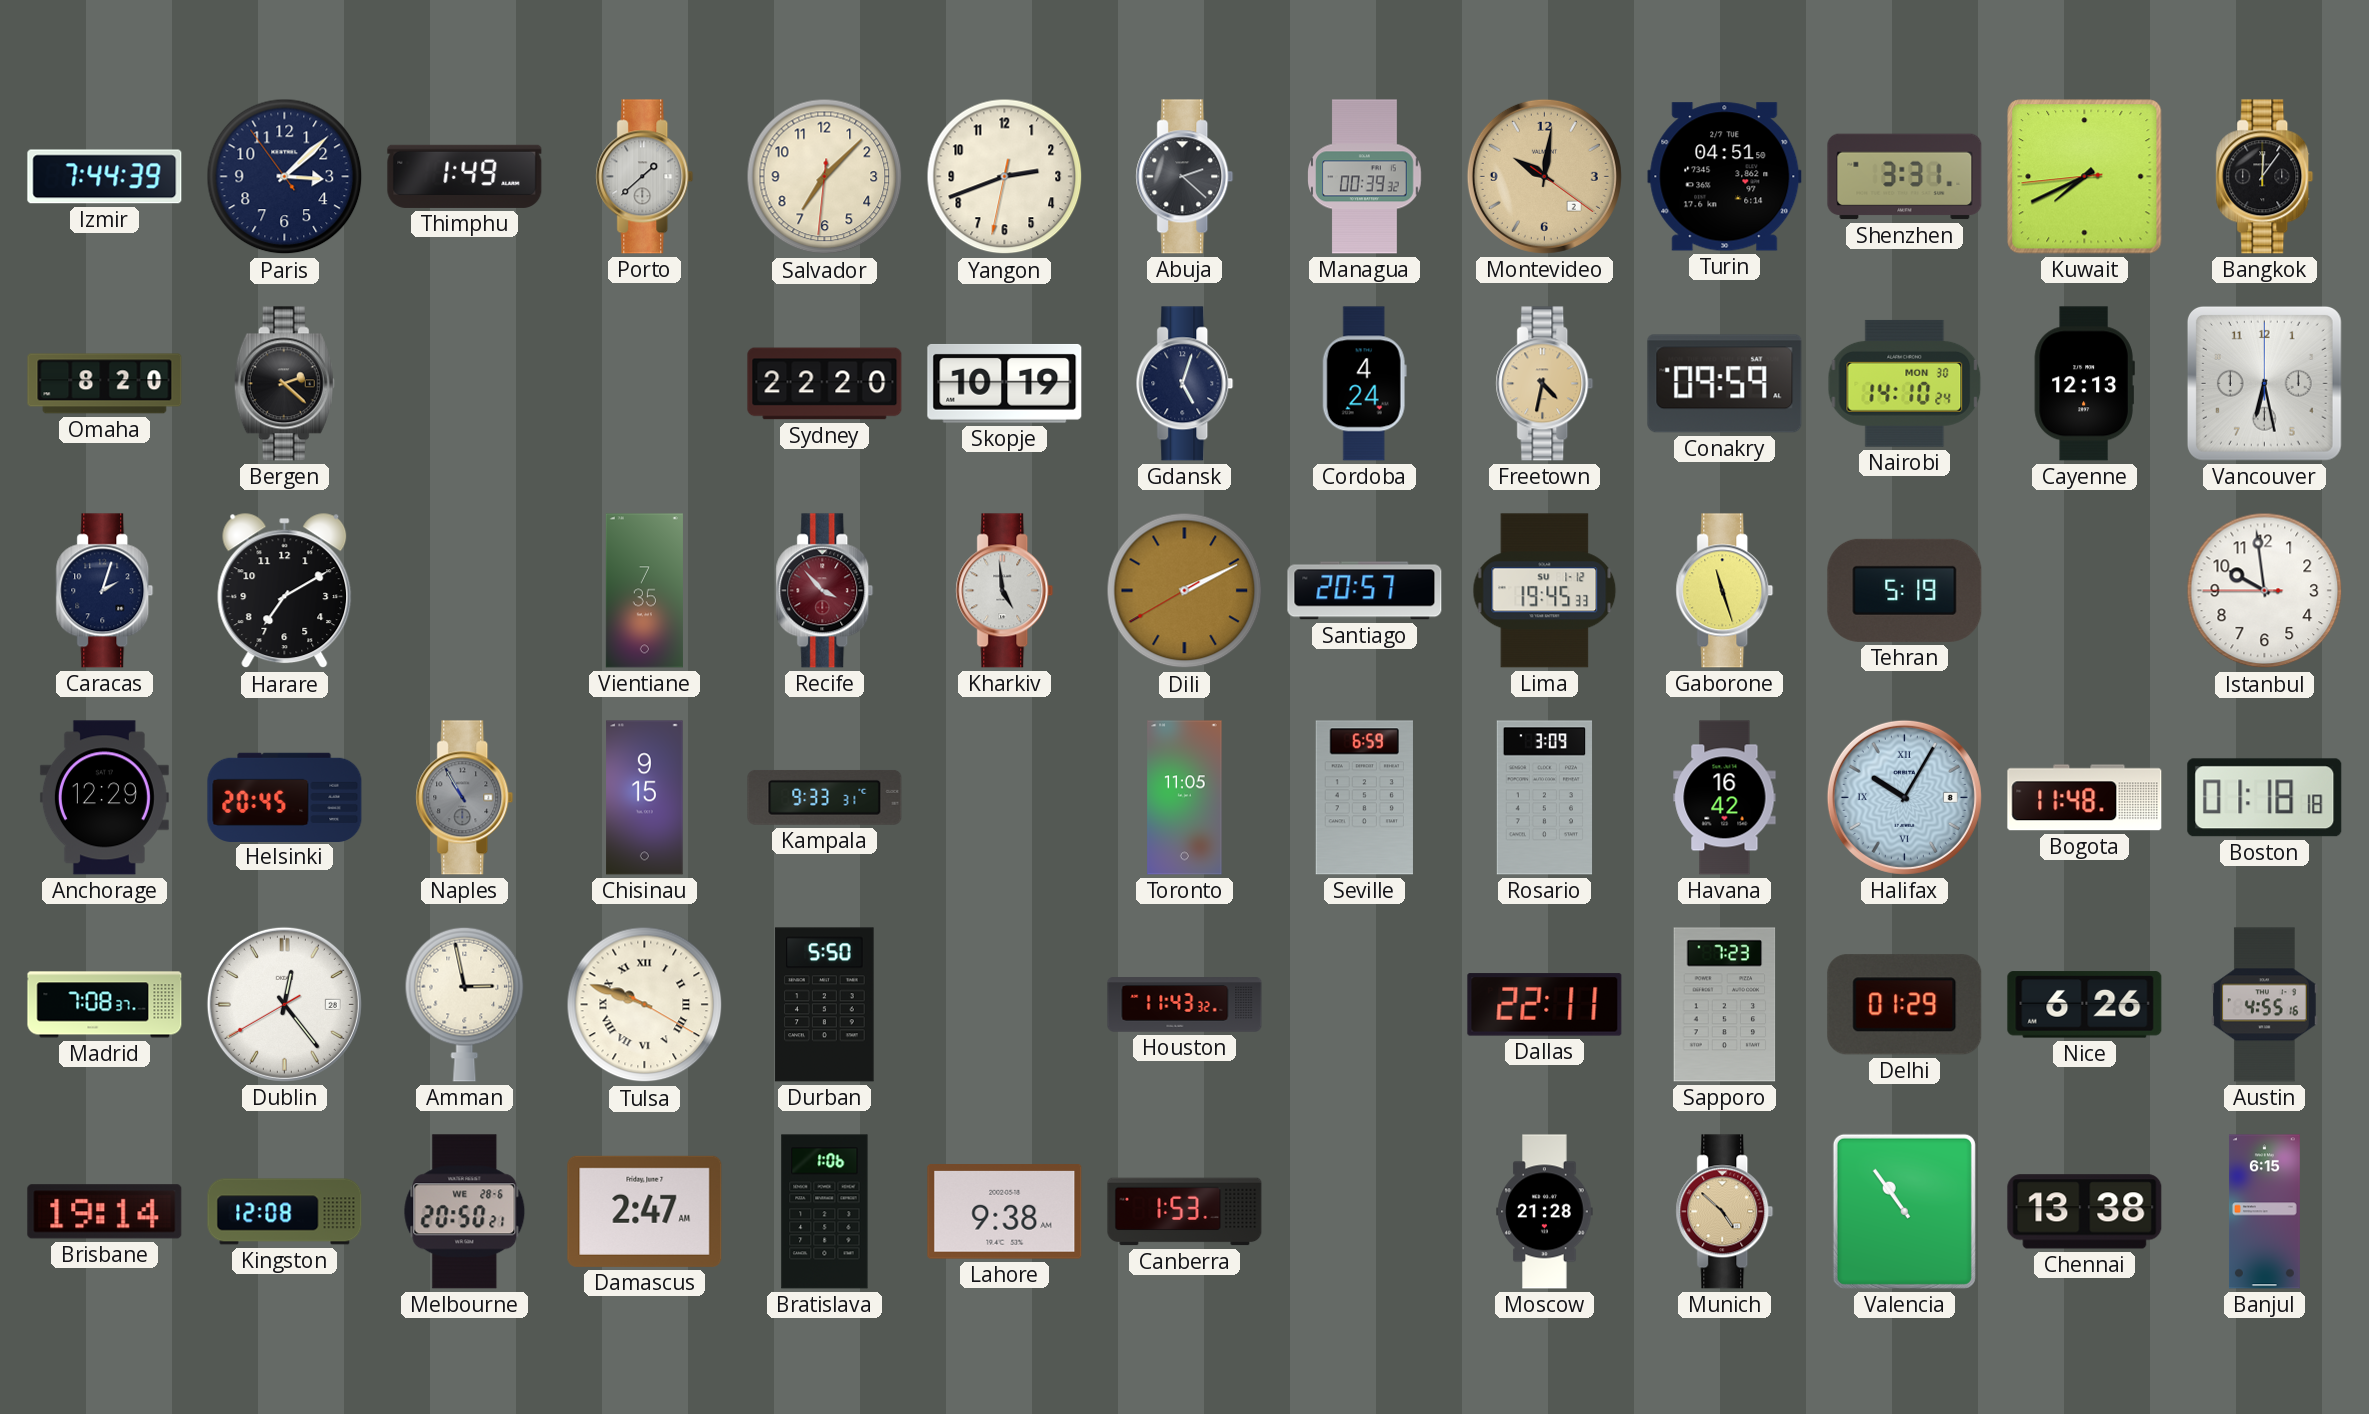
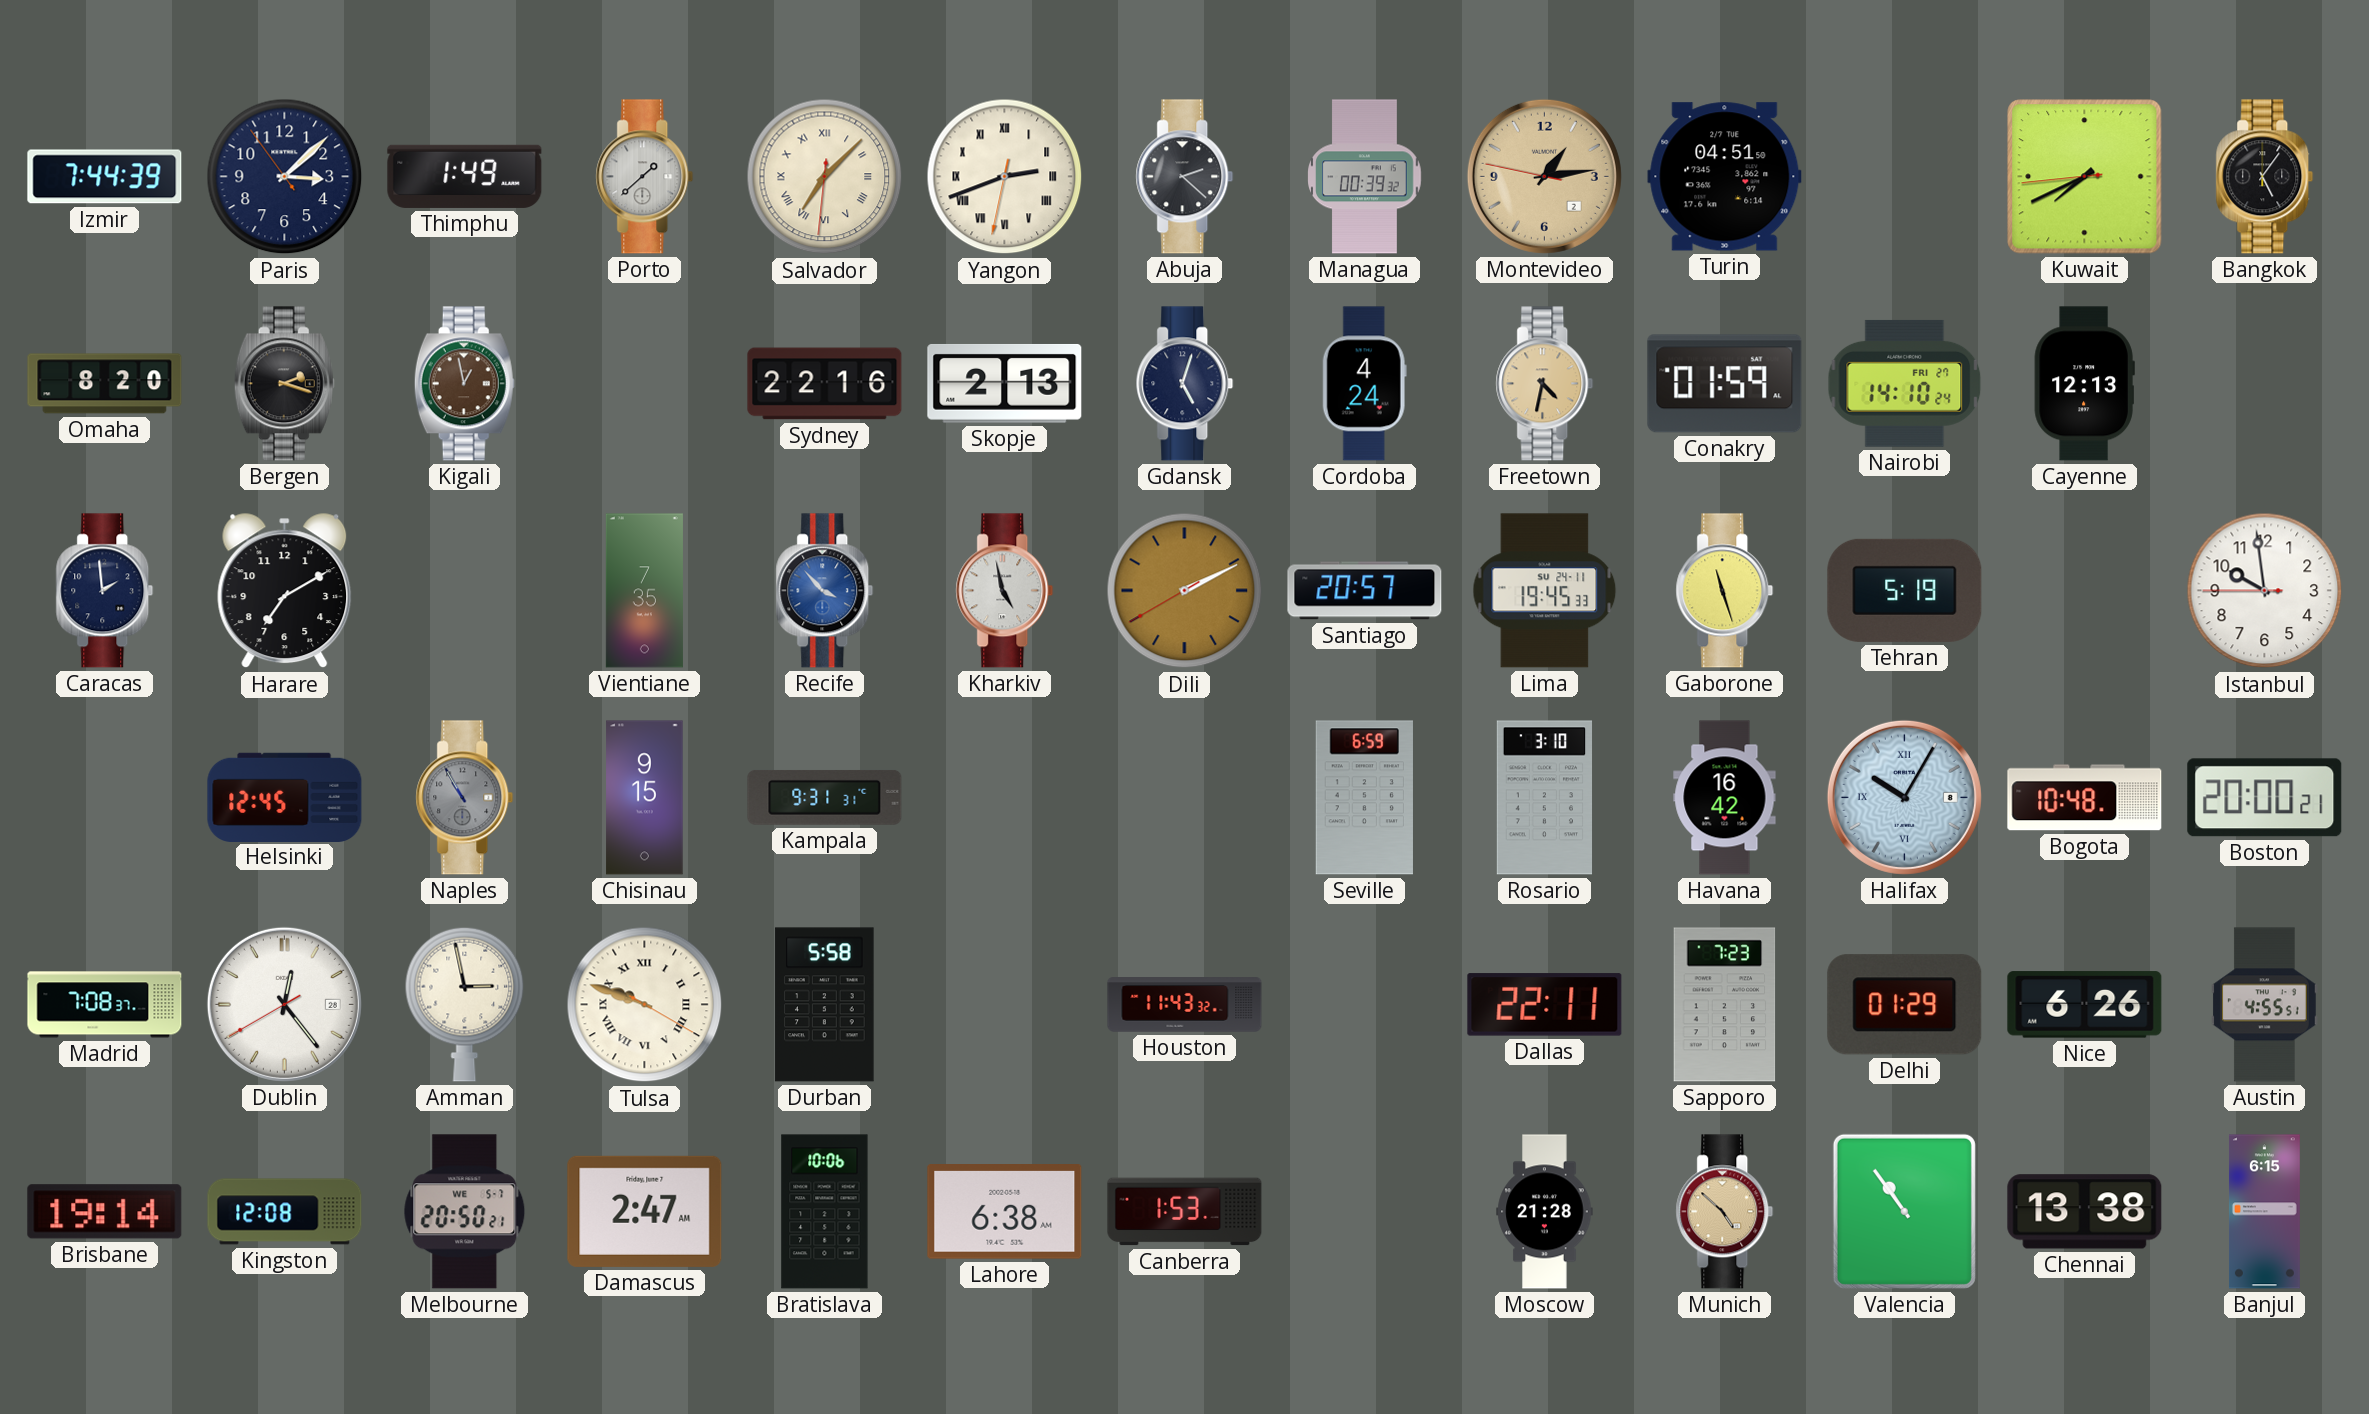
Salvador numerals: Arabic -> Roman
Yangon numerals: Arabic -> Roman
Montevideo: 10:01 -> 1:13
Shenzhen: 3:31 -> none
Bangkok: 12:06 -> 5:06
Bergen: 2:22 -> 2:18
Kigali: none -> 12:58
Sydney: 22:20 -> 22:16
Skopje: 10:19 -> 2:13
Conakry: 09:59 -> 01:59
Nairobi date: MON 30 -> FRI 27
Vancouver: 6:28 -> none
Caracas: 2:03 -> 1:59
Recife dial: burgundy -> blue
Kharkiv: 4:59 -> 4:58
Lima date: SU 1-12 -> SU 24-11
Anchorage: 12:29 -> none
Helsinki: 20:45 -> 12:45
Kampala: 9:33 -> 9:31
Toronto: 11:05 -> none
Rosario: 3:09 -> 3:10
Bogota: 11:48 -> 10:48
Boston: 01:18 -> 20:00
Durban: 5:50 -> 5:58
Austin: 4:55:16 -> 4:55:51
Melbourne date: WE 28-6 -> WE 5-7
Bratislava: 1:06 -> 10:06
Lahore: 9:38 -> 6:38
